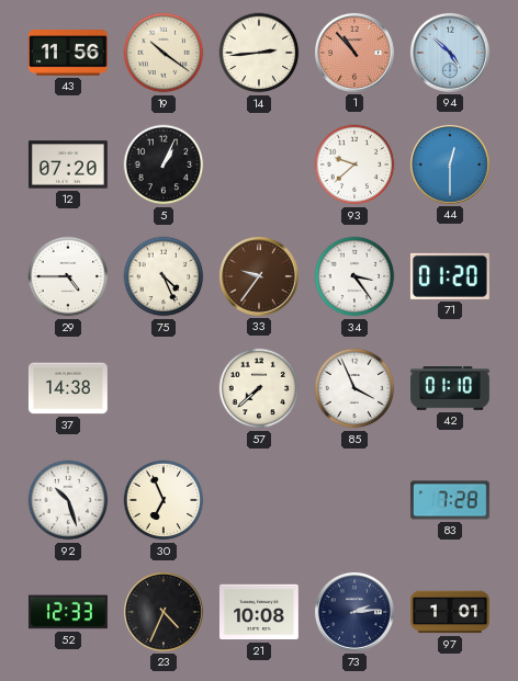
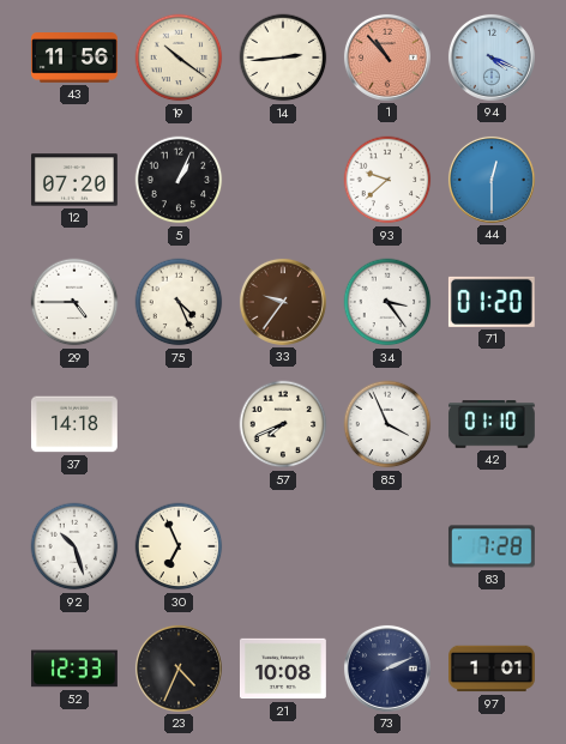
94: 4:52 -> 4:19
37: 14:38 -> 14:18
57: 7:38 -> 7:41
73: 2:14 -> 2:11
